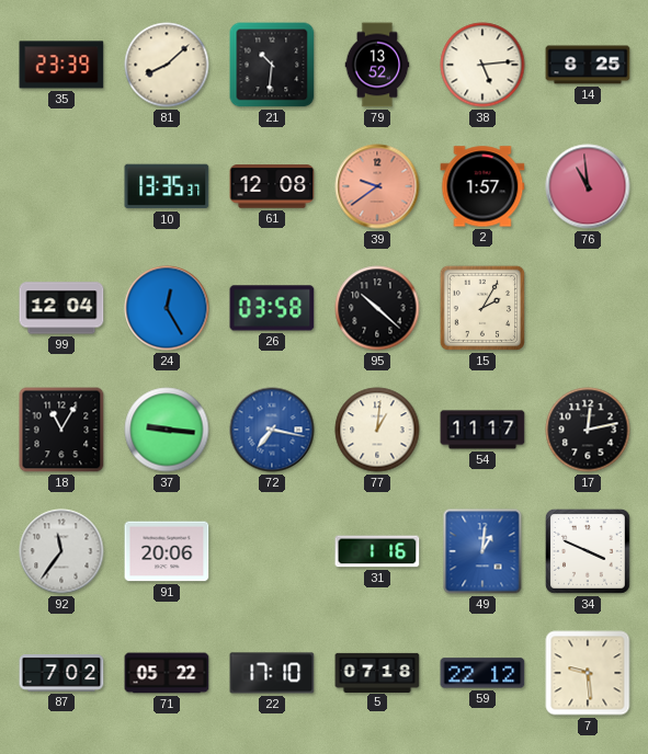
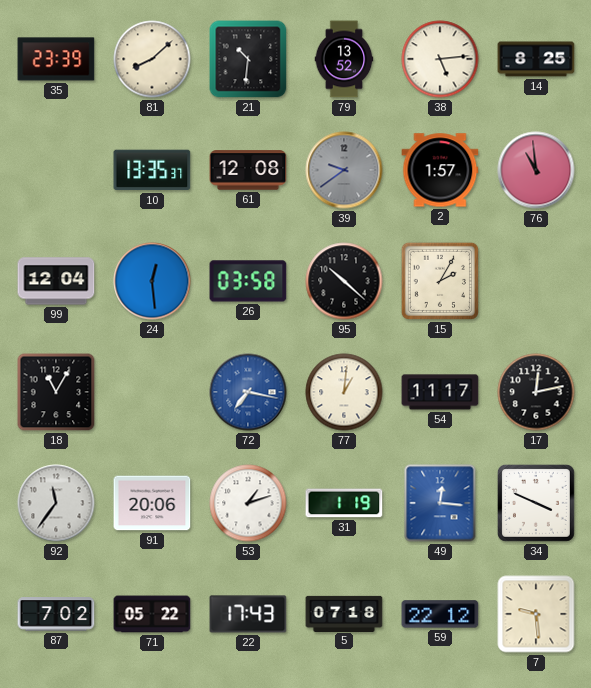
39 dial: salmon -> grey
24: 12:25 -> 12:29
37: 9:16 -> none
53: none -> 1:12
31: 1:16 -> 1:19
49: 1:01 -> 12:16
22: 17:10 -> 17:43
